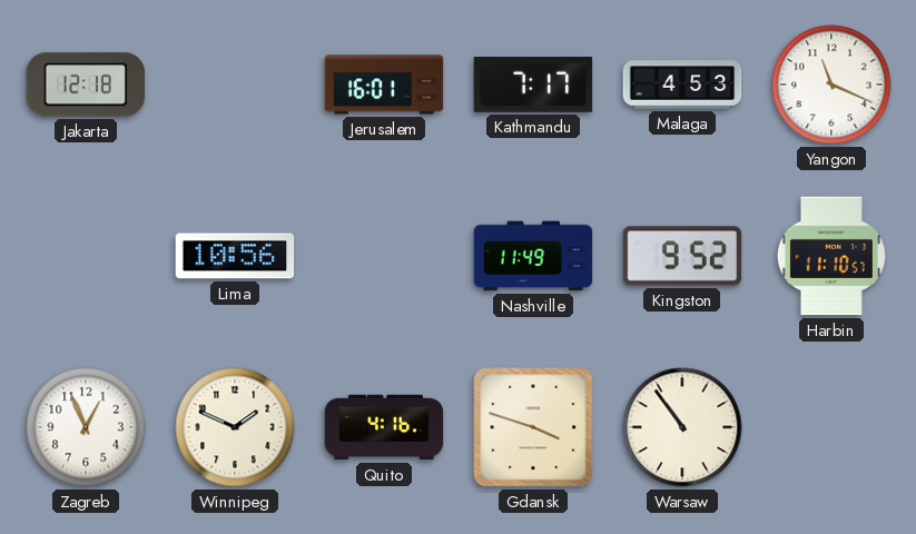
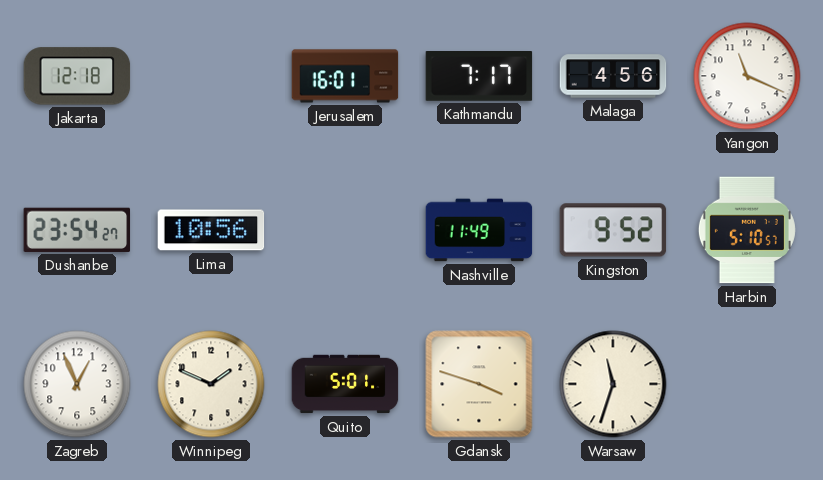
Malaga: 4:53 -> 4:56
Dushanbe: none -> 23:54
Harbin: 11:10 -> 5:10
Quito: 4:16 -> 5:01
Warsaw: 10:54 -> 11:33
